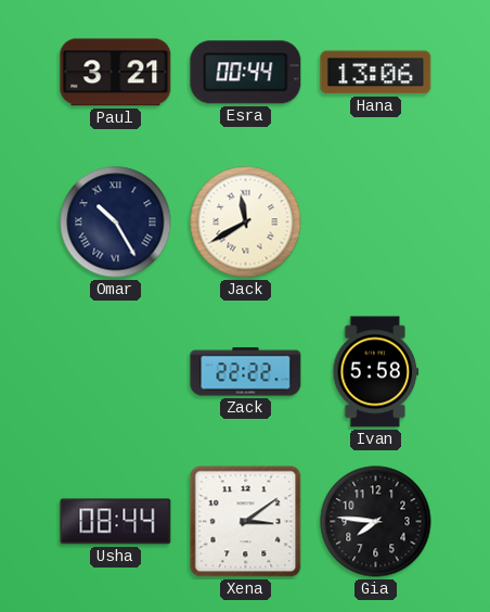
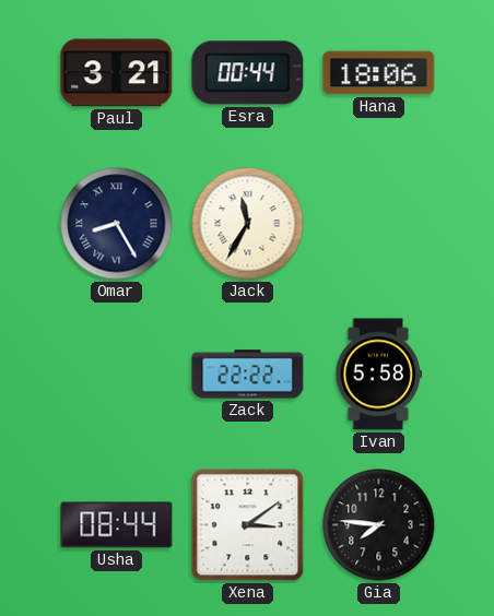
Hana: 13:06 -> 18:06
Omar: 10:25 -> 8:25
Jack: 11:40 -> 11:35
